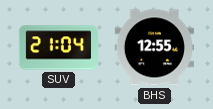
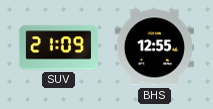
SUV: 21:04 -> 21:09
